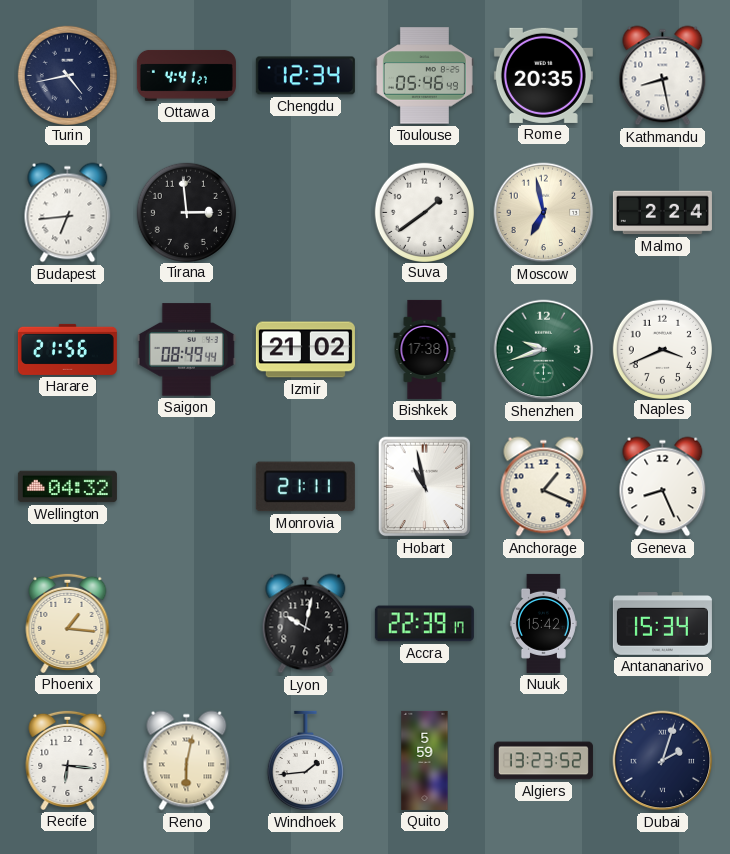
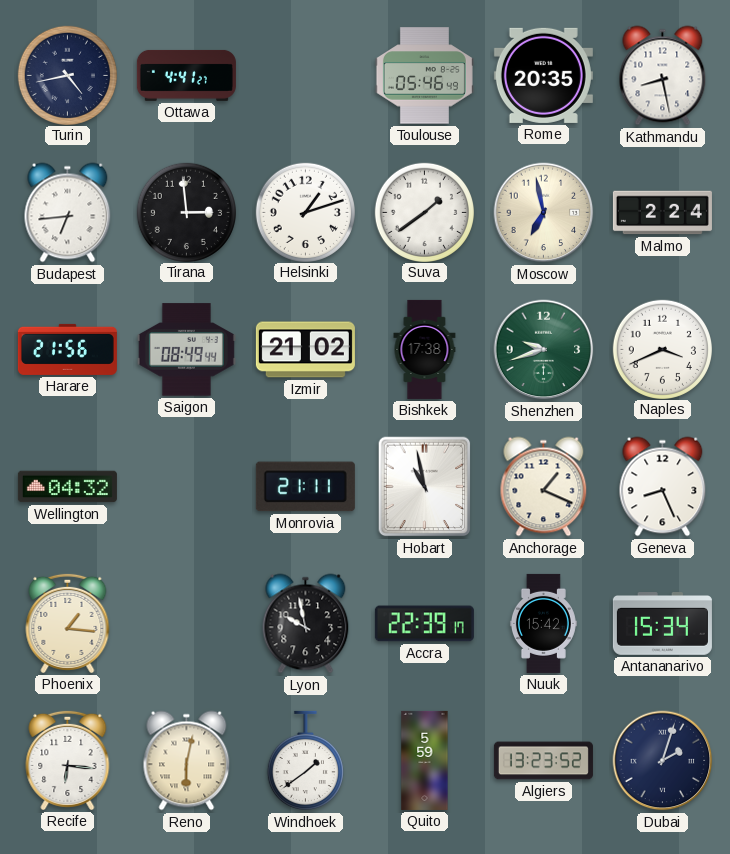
Chengdu: 12:34 -> none
Helsinki: none -> 1:12
Lyon: 10:02 -> 9:58
Windhoek: 1:44 -> 1:39
